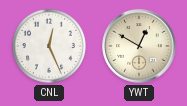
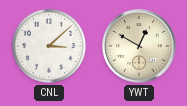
CNL: 12:26 -> 3:08
